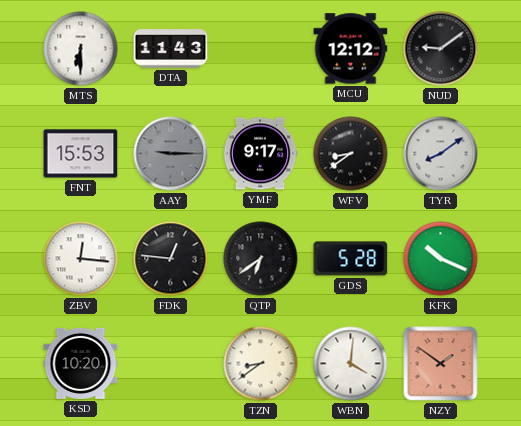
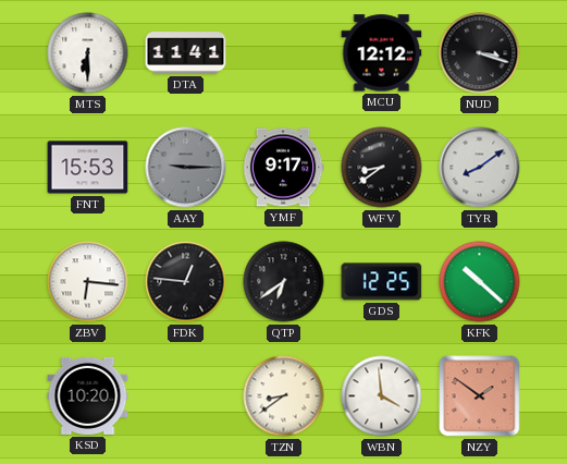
DTA: 11:43 -> 11:41
NUD: 9:09 -> 3:18
ZBV: 12:16 -> 6:16
GDS: 5:28 -> 12:25
KFK: 10:19 -> 10:22
WBN: 4:01 -> 3:59
